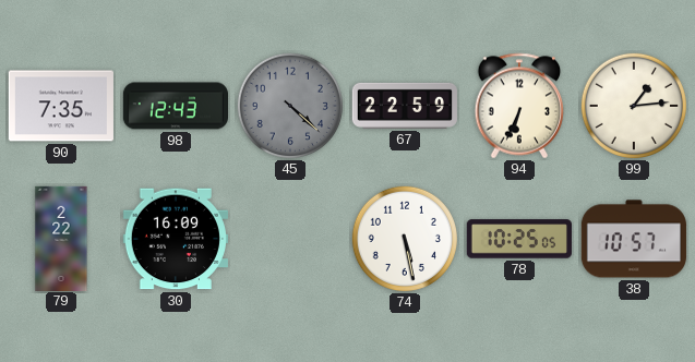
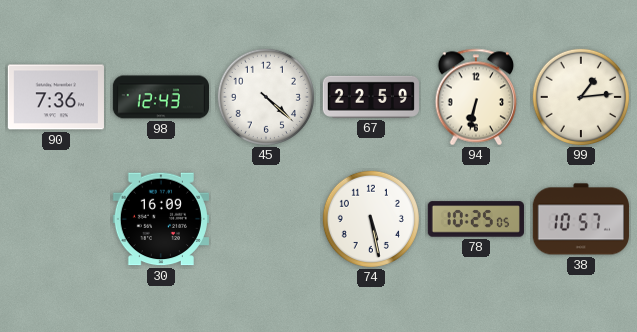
90: 7:35 -> 7:36
45 dial: grey -> white
94: 6:34 -> 6:32
79: 2:22 -> none
